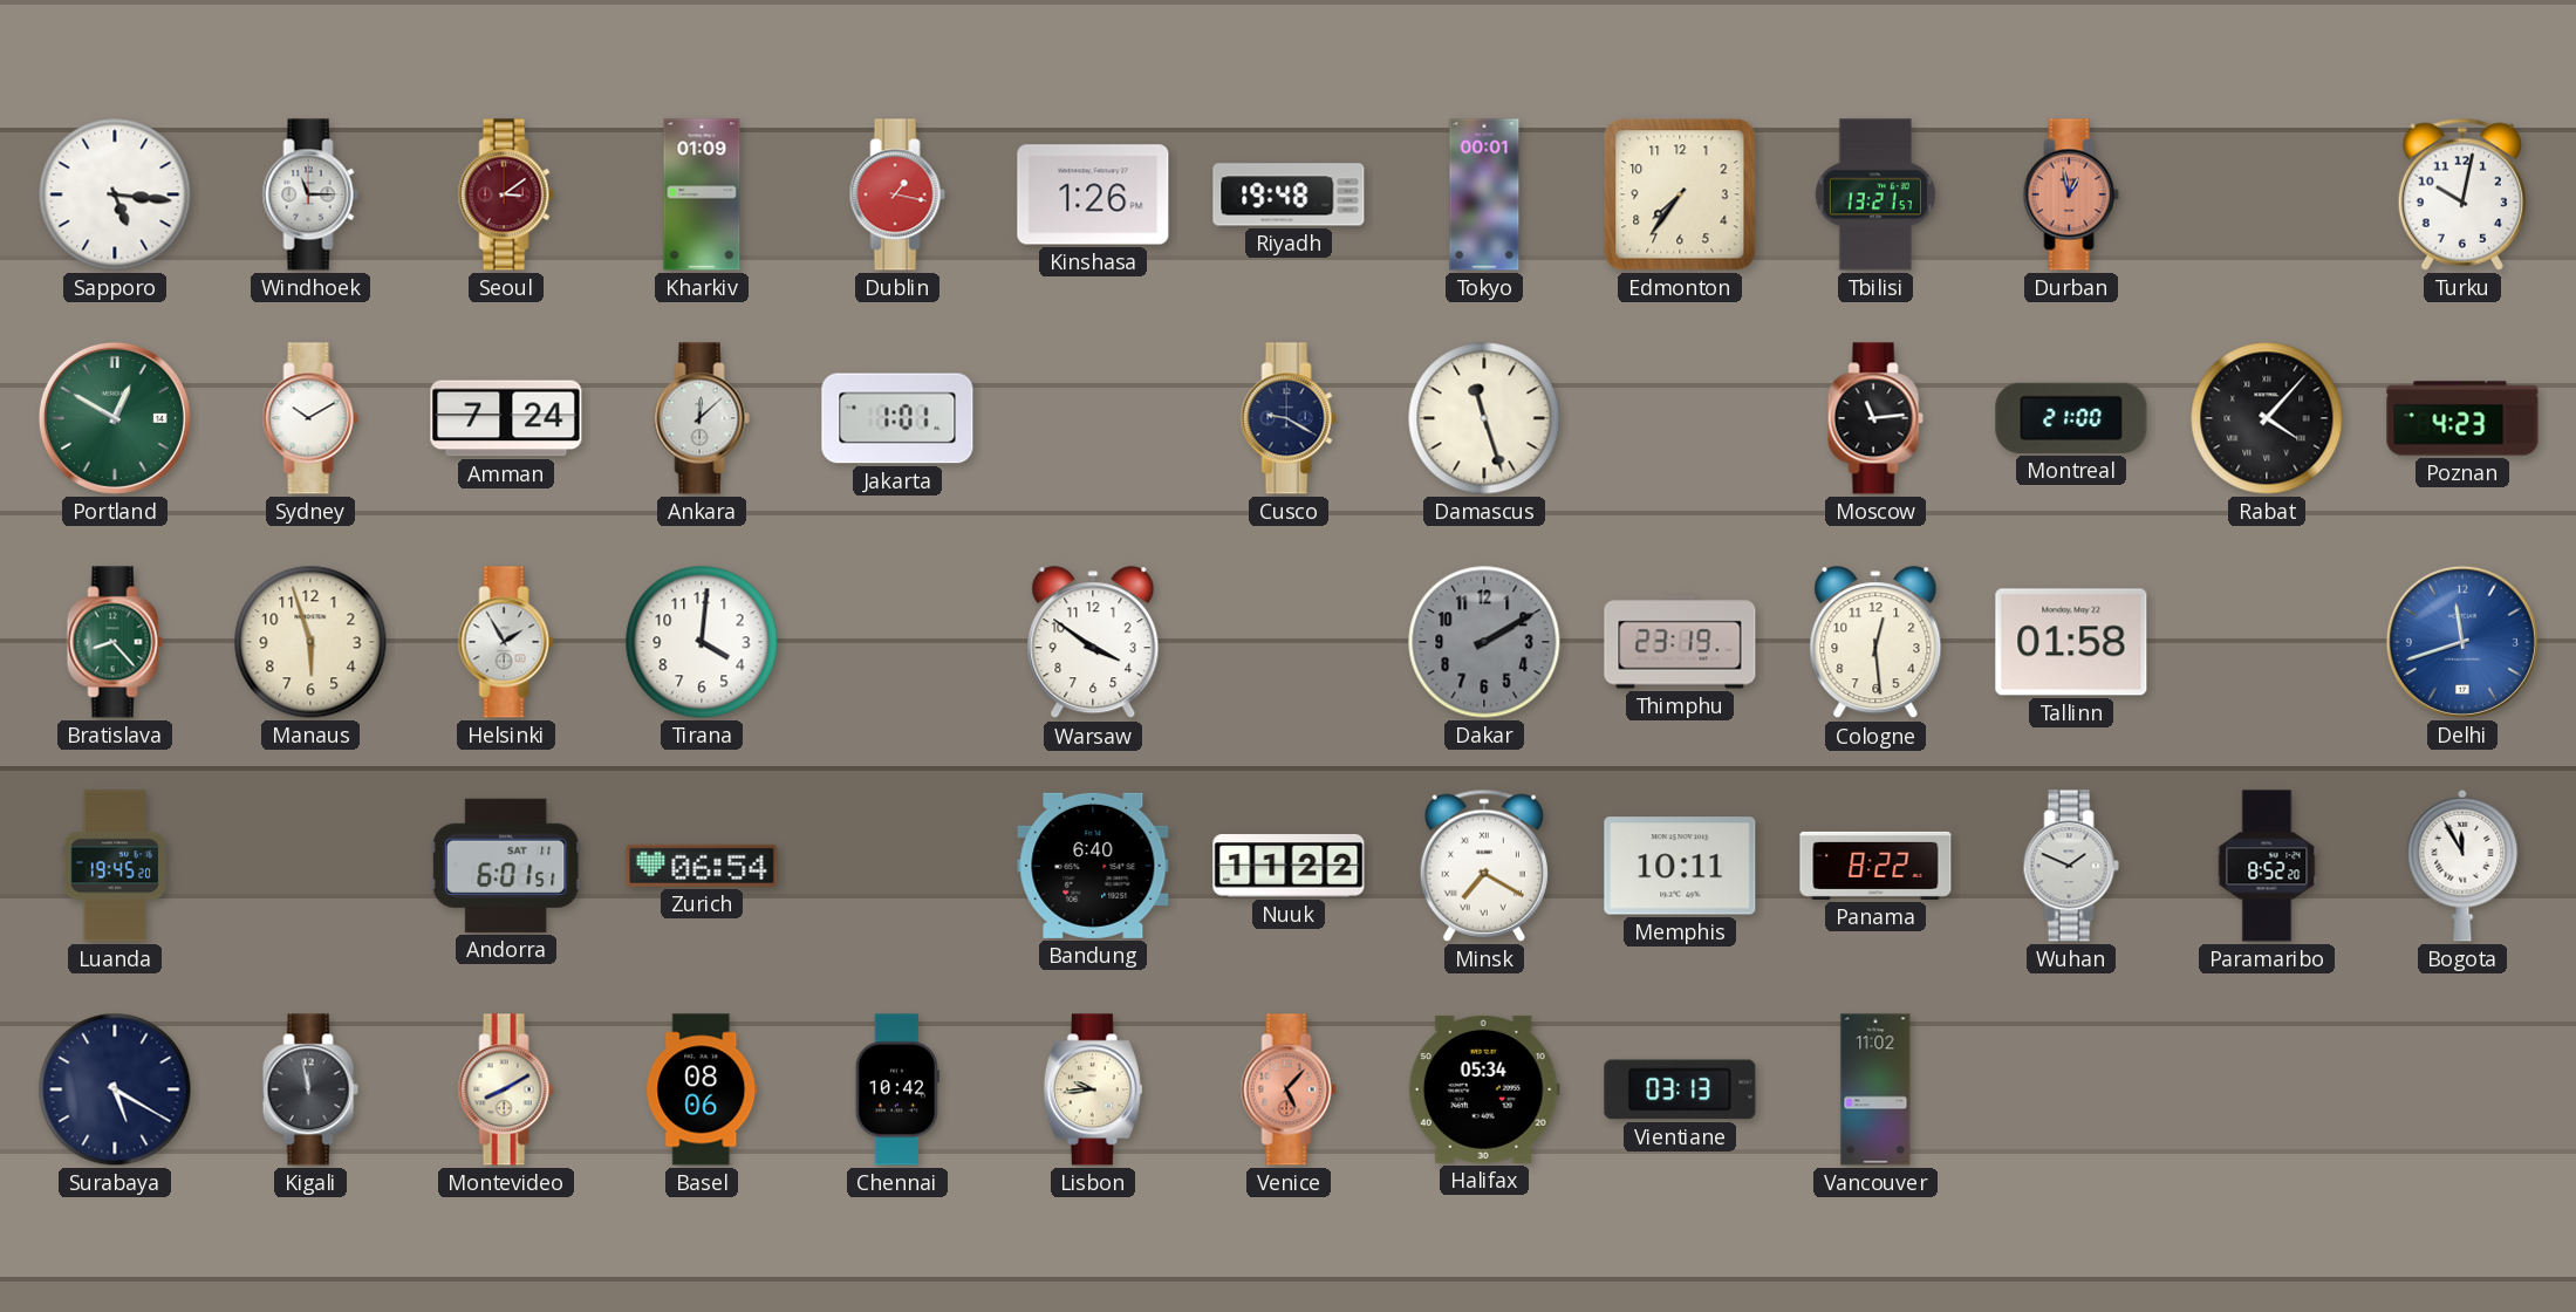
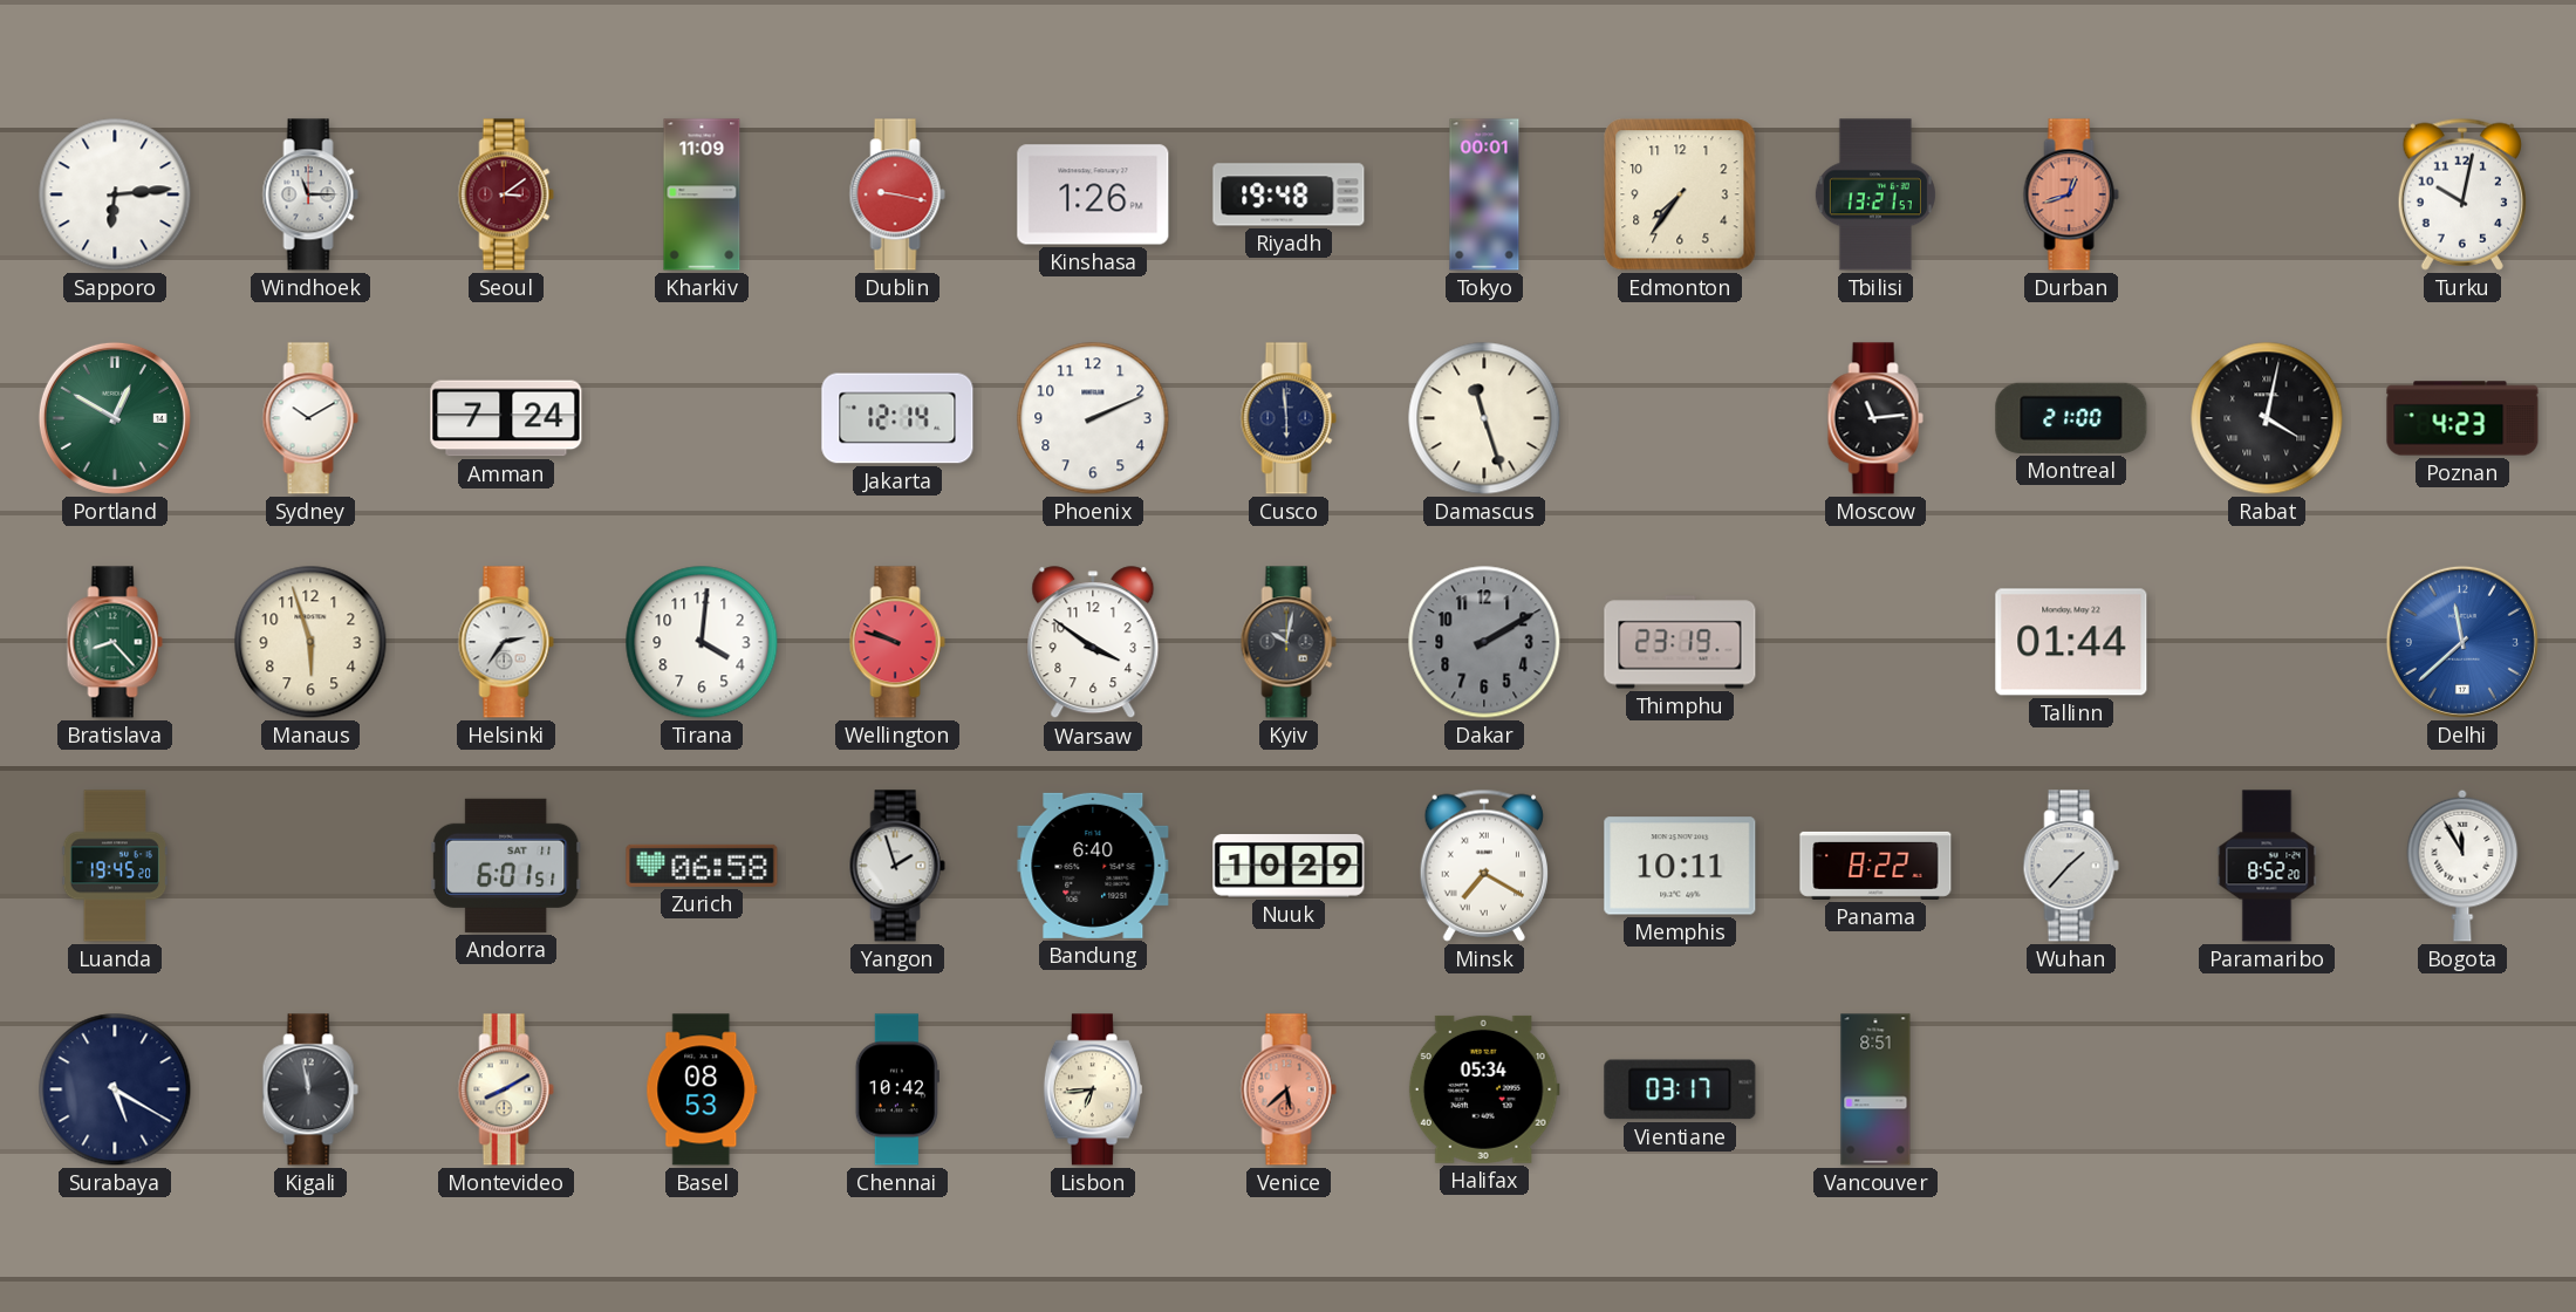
Sapporo: 5:16 -> 6:14
Kharkiv: 01:09 -> 11:09
Dublin: 1:17 -> 9:17
Durban: 12:58 -> 12:42
Ankara: 12:08 -> none
Jakarta: 1:01 -> 12:14
Phoenix: none -> 2:11
Cusco: 9:20 -> 5:59
Rabat: 4:07 -> 4:02
Helsinki: 1:55 -> 2:36
Wellington: none -> 9:48
Kyiv: none -> 10:02
Cologne: 12:29 -> none
Tallinn: 01:58 -> 01:44
Delhi: 11:42 -> 11:38
Zurich: 06:54 -> 06:58
Yangon: none -> 1:57
Nuuk: 11:22 -> 10:29
Wuhan: 1:49 -> 1:37
Basel: 08:06 -> 08:53
Lisbon: 9:44 -> 6:44
Venice: 5:07 -> 5:38
Vientiane: 03:13 -> 03:17
Vancouver: 11:02 -> 8:51
